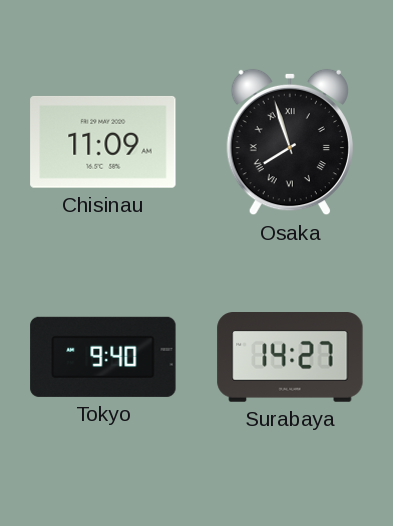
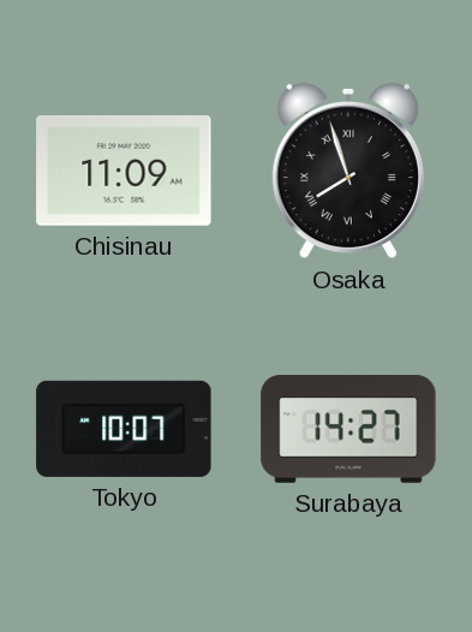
Tokyo: 9:40 -> 10:07
